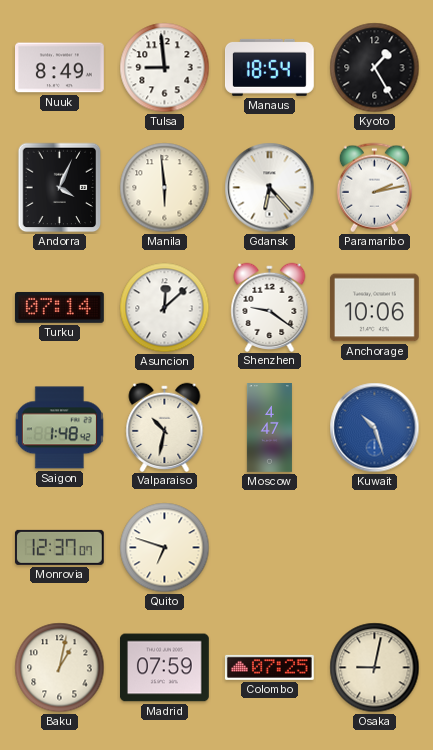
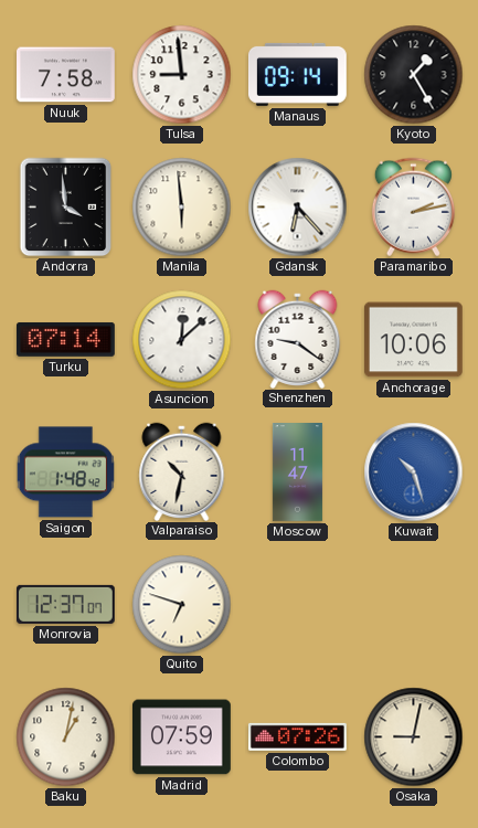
Nuuk: 8:49 -> 7:58
Manaus: 18:54 -> 09:14
Andorra: 4:04 -> 3:59
Moscow: 4:47 -> 11:47
Colombo: 07:25 -> 07:26
